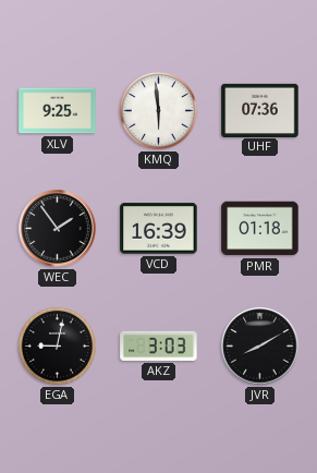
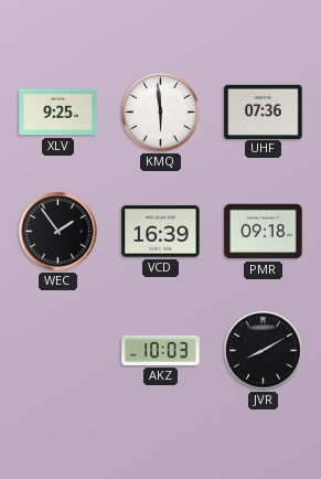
PMR: 01:18 -> 09:18
EGA: 9:02 -> none
AKZ: 3:03 -> 10:03
